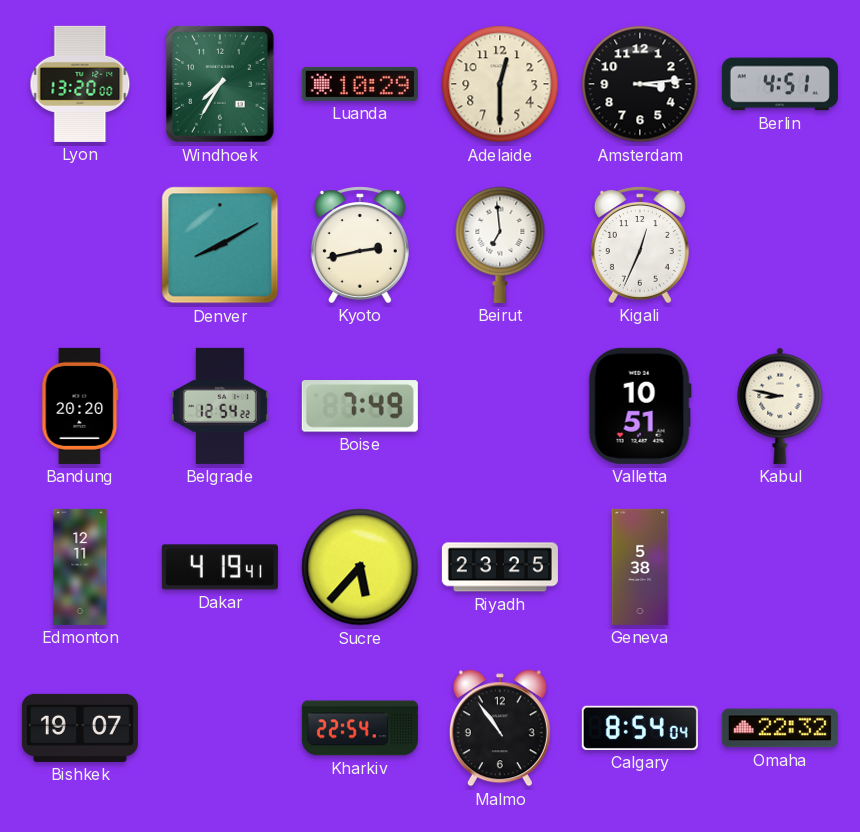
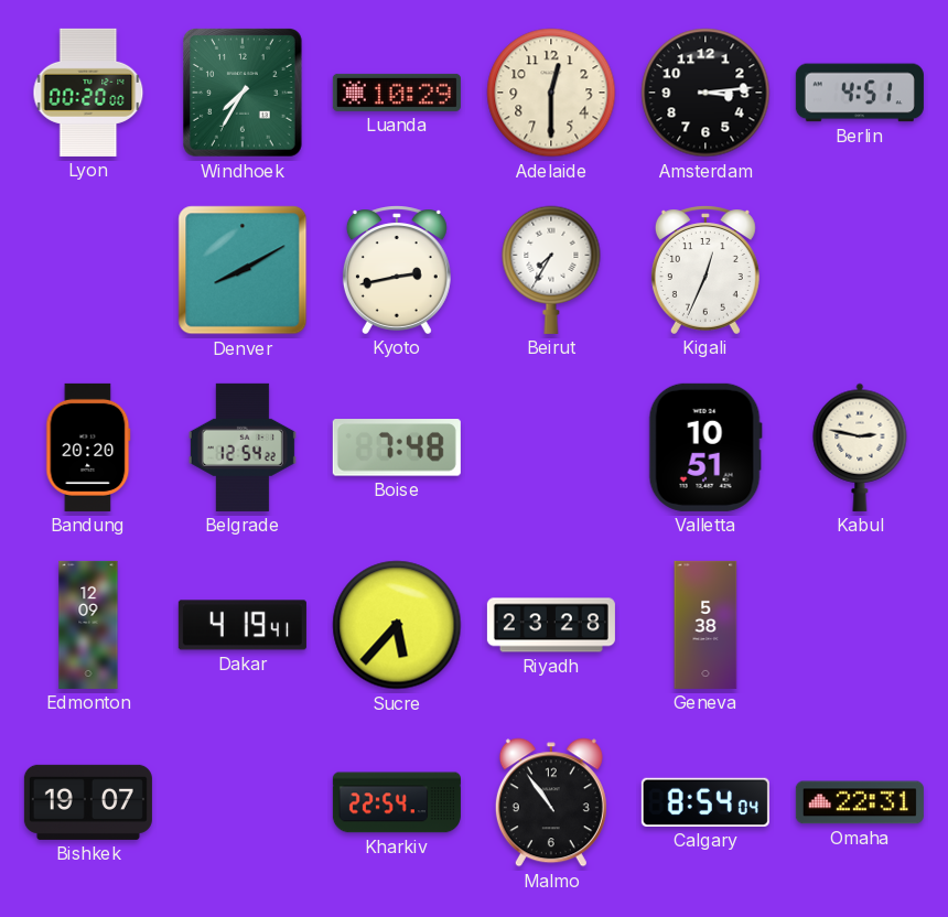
Lyon: 13:20 -> 00:20
Beirut: 6:59 -> 7:35
Boise: 7:49 -> 7:48
Kabul: 8:47 -> 2:47
Edmonton: 12:11 -> 12:09
Riyadh: 23:25 -> 23:28
Omaha: 22:32 -> 22:31
